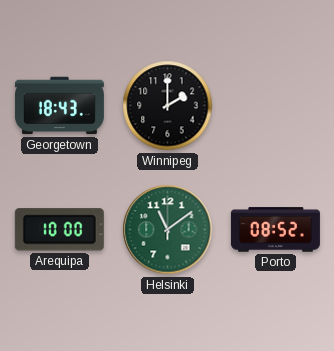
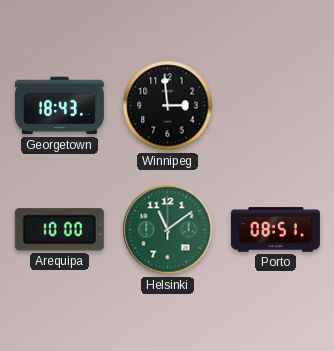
Winnipeg: 2:00 -> 2:59
Porto: 08:52 -> 08:51
